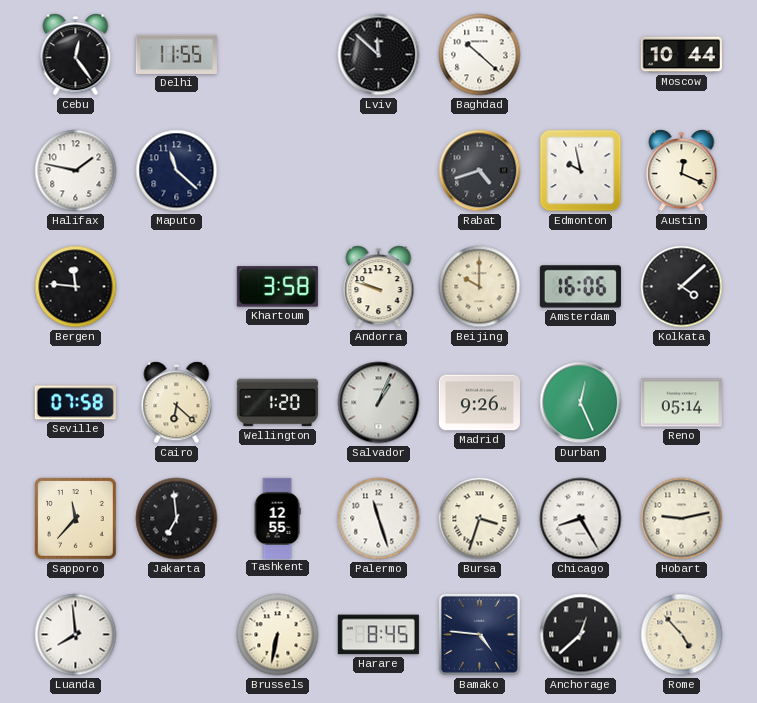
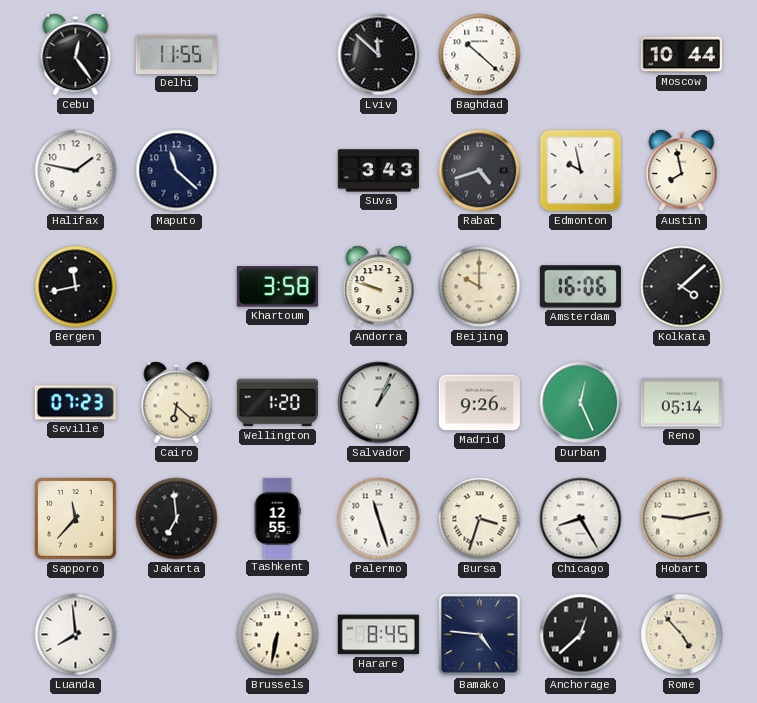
Suva: none -> 3:43
Austin: 12:19 -> 7:58
Bergen: 11:46 -> 11:43
Seville: 07:58 -> 07:23
